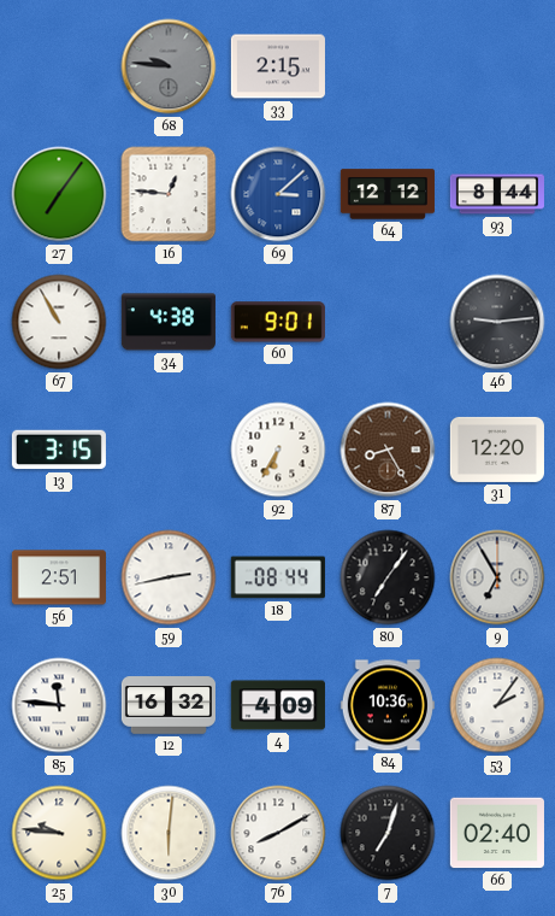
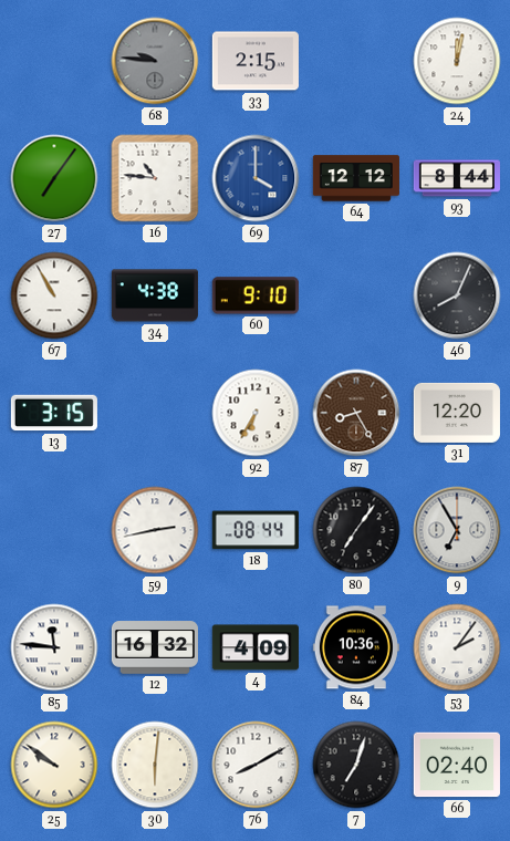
24: none -> 12:02
16: 12:46 -> 10:46
69: 3:08 -> 4:00
60: 9:01 -> 9:10
46: 9:14 -> 8:04
56: 2:51 -> none
25: 9:46 -> 9:51
